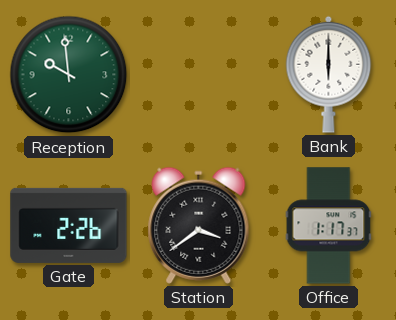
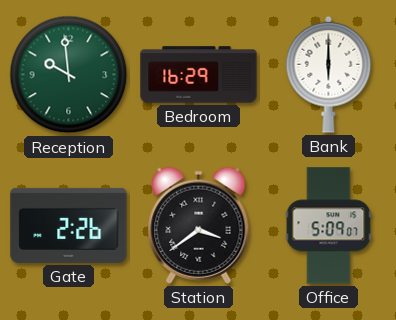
Bedroom: none -> 16:29
Office: 1:17 -> 5:09
